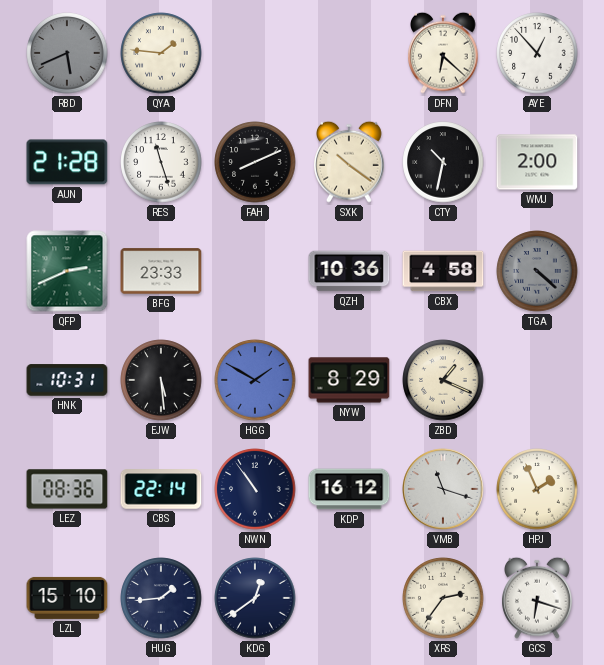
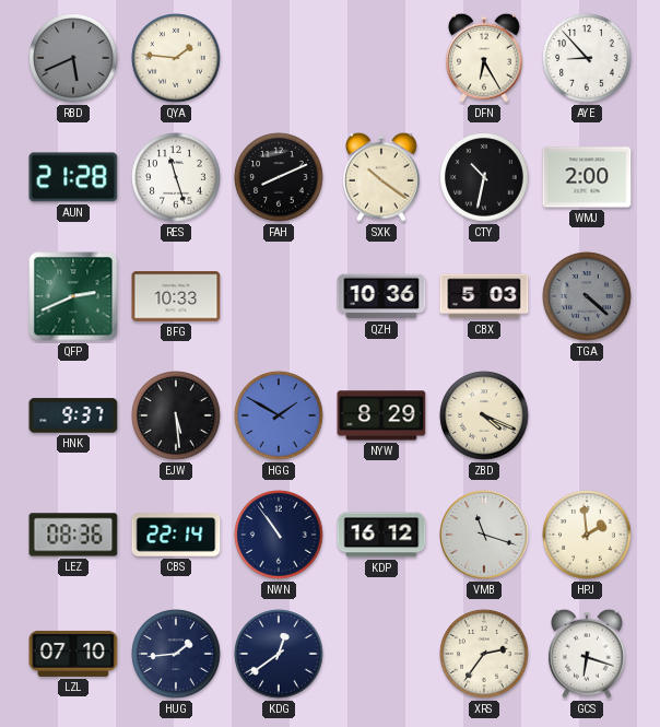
DFN: 6:22 -> 6:25
AYE: 12:53 -> 8:53
BFG: 23:33 -> 10:33
CBX: 4:58 -> 5:03
HNK: 10:31 -> 9:37
ZBD: 1:19 -> 4:19
HPJ: 1:56 -> 1:59
LZL: 15:10 -> 07:10
